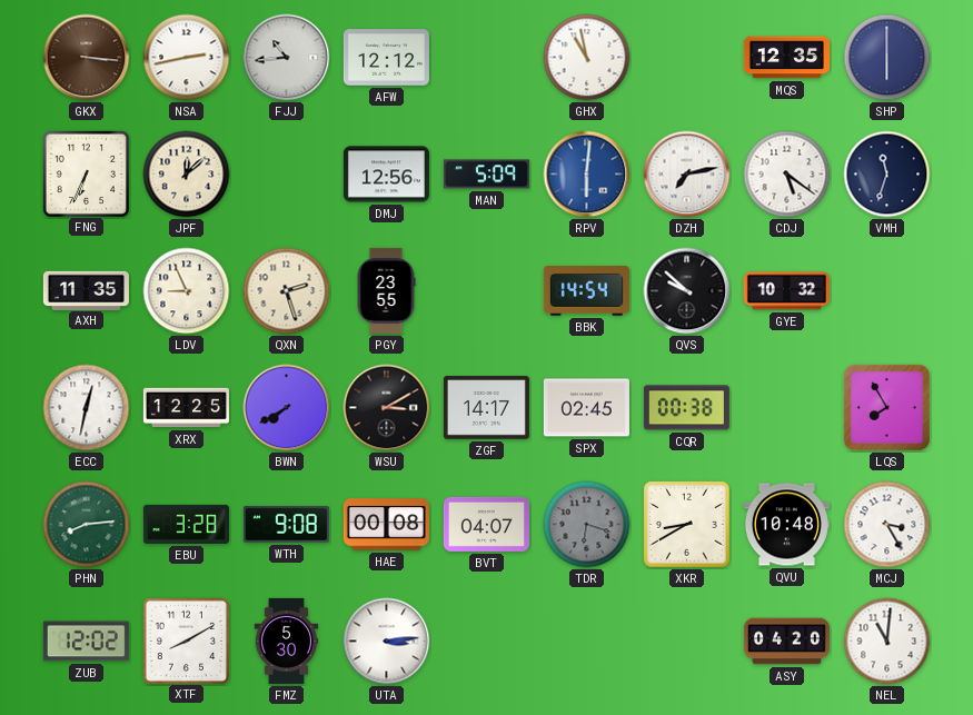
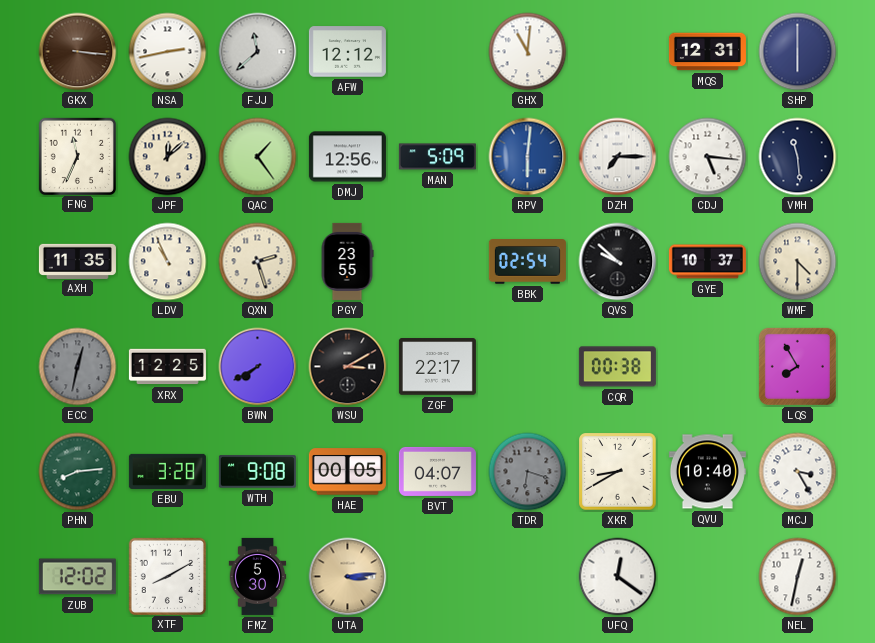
FJJ: 10:44 -> 11:38
GHX: 10:58 -> 11:01
MQS: 12:35 -> 12:31
FNG: 6:34 -> 11:34
QAC: none -> 1:24
DZH: 7:13 -> 7:15
CDJ: 5:21 -> 5:16
VMH: 11:33 -> 11:29
LDV: 8:56 -> 10:56
BBK: 14:54 -> 02:54
GYE: 10:32 -> 10:37
WMF: none -> 4:30
ECC dial: white -> grey
ZGF: 14:17 -> 22:17
SPX: 02:45 -> none
HAE: 00:08 -> 00:05
QVU: 10:48 -> 10:40
UTA dial: white -> champagne
UFQ: none -> 12:21
ASY: 04:20 -> none
NEL: 11:01 -> 12:32
